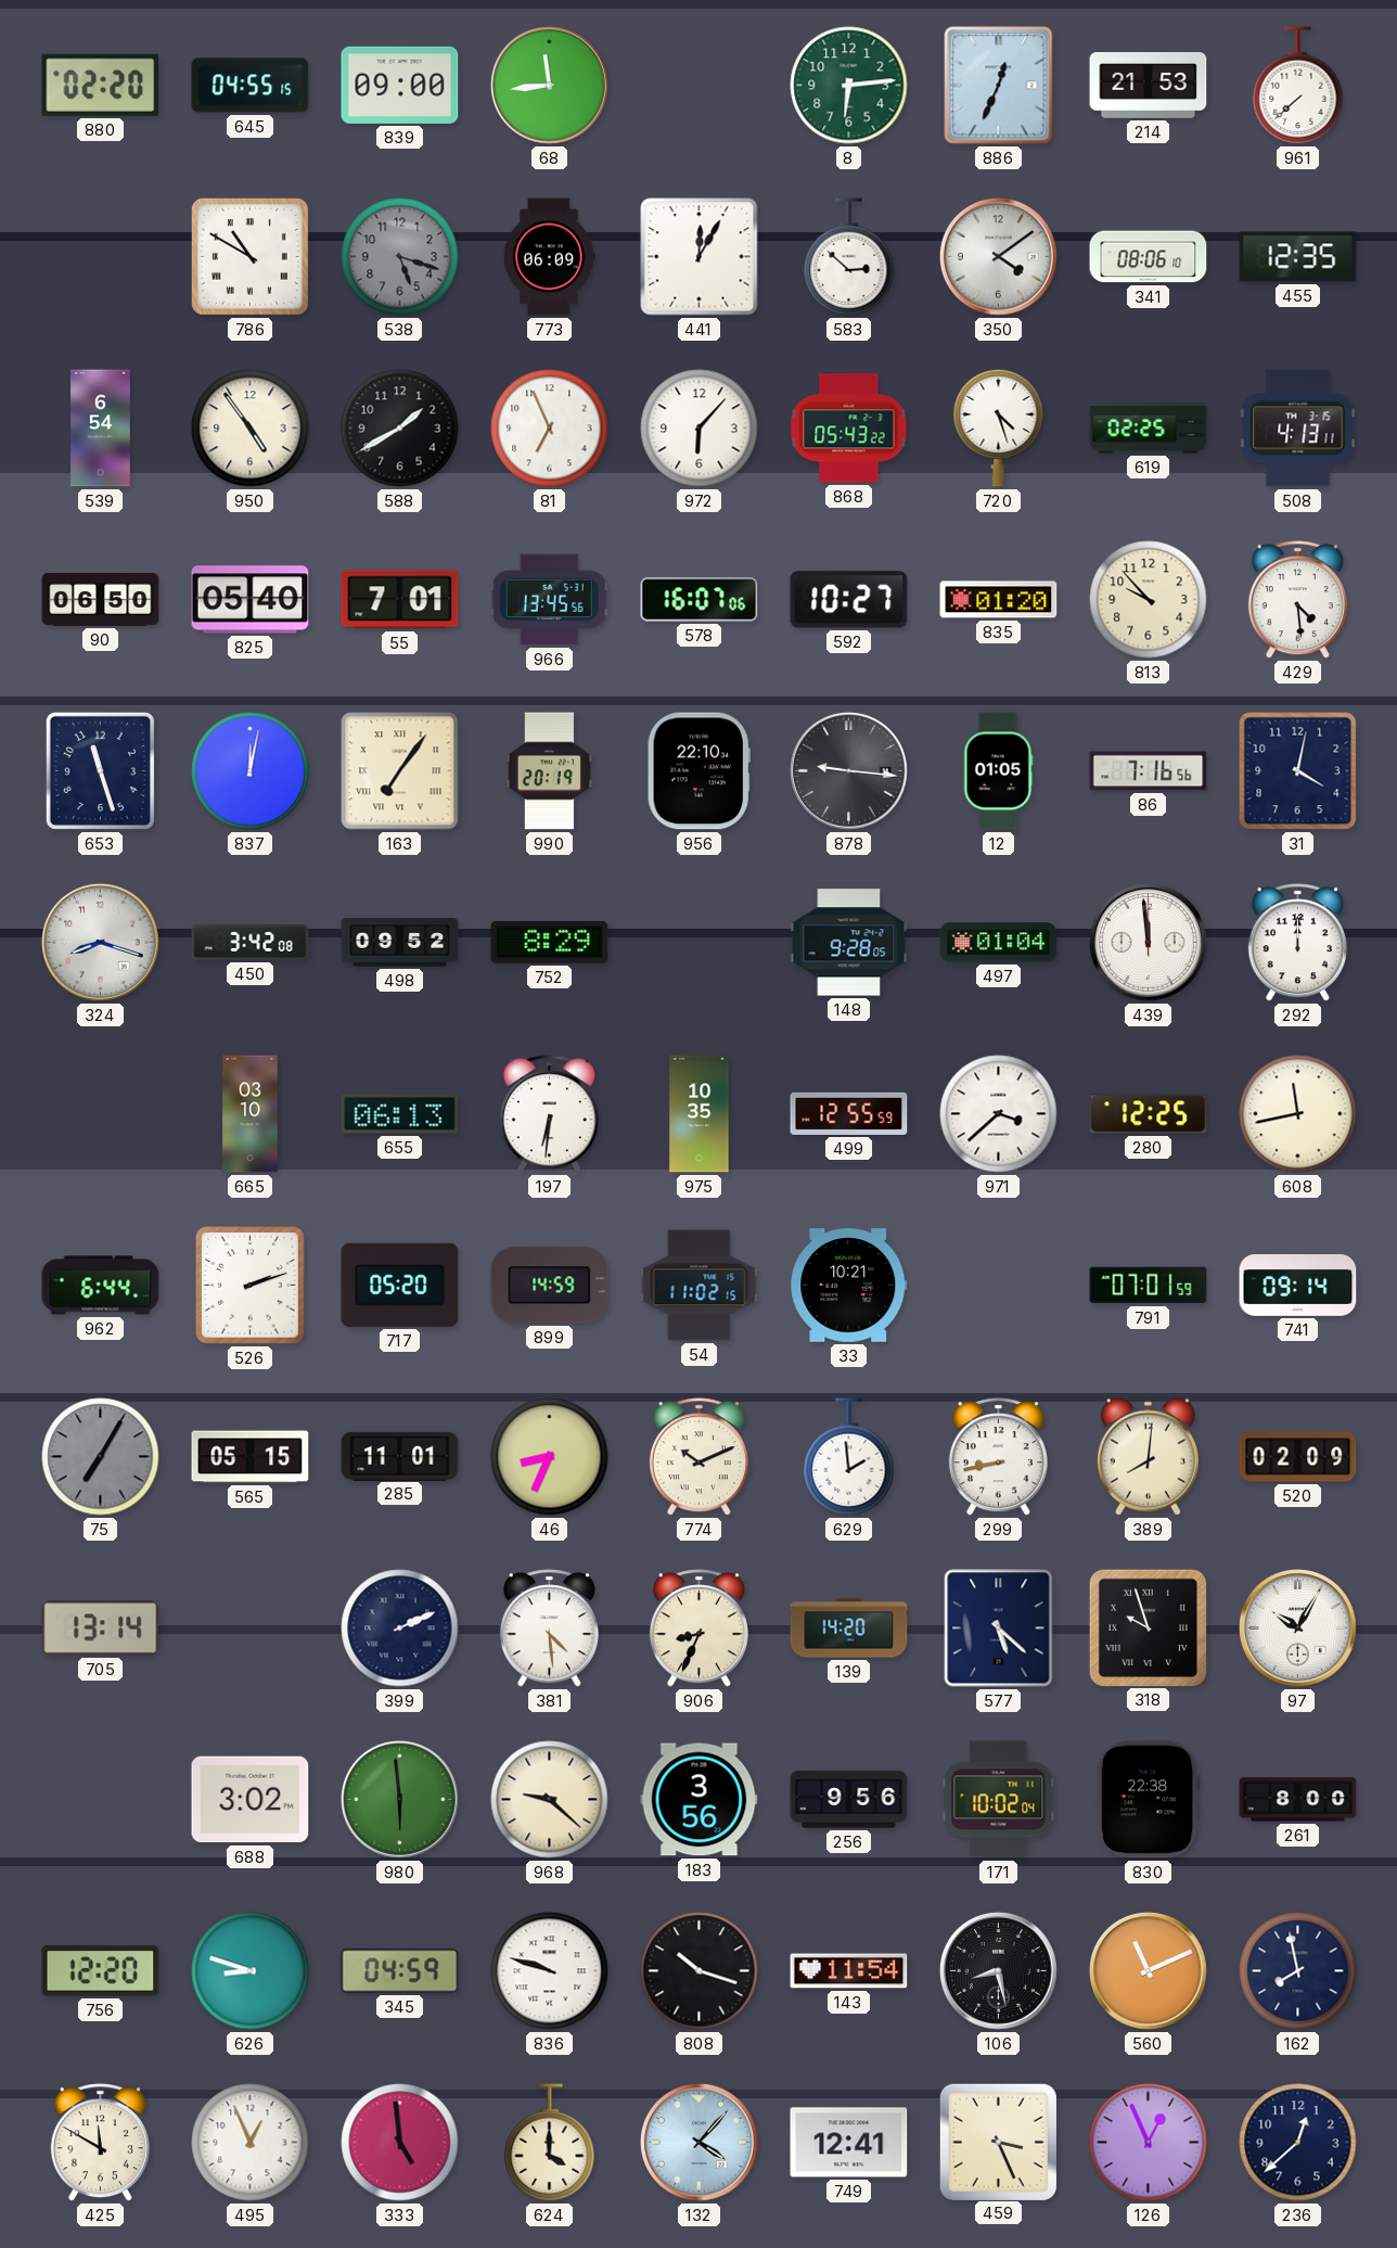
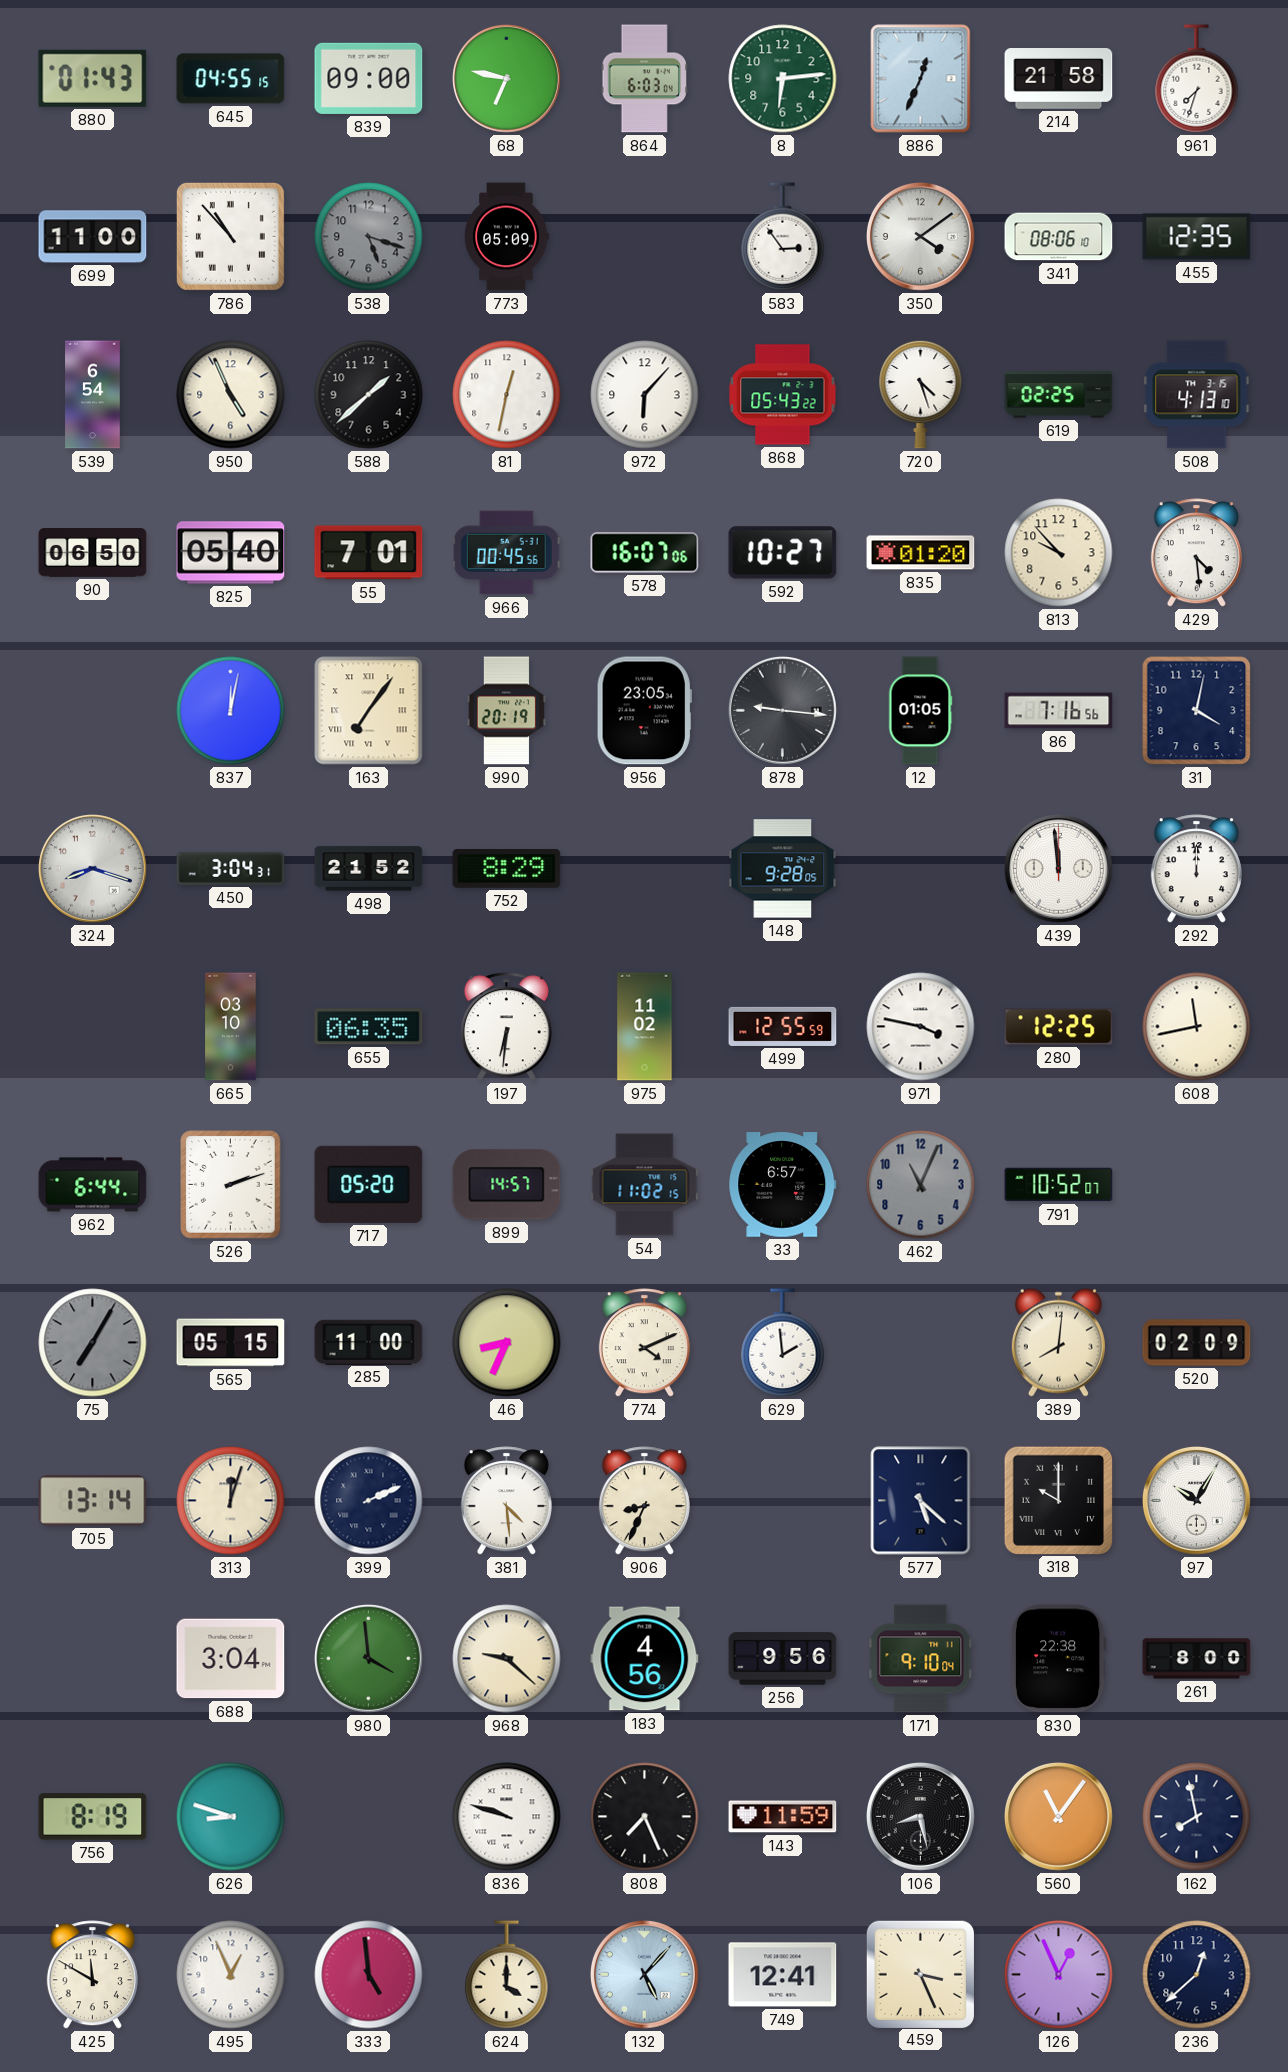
880: 02:20 -> 01:43
68: 11:44 -> 6:47
864: none -> 6:03
214: 21:53 -> 21:58
961: 7:38 -> 7:33
699: none -> 11:00
786: 10:50 -> 10:53
773: 06:09 -> 05:09
441: 12:05 -> none
583: 2:52 -> 2:54
950: 4:54 -> 4:56
588: 1:40 -> 1:38
81: 6:56 -> 12:32
508: 4:13:11 -> 4:13:10
966: 13:45 -> 00:45
653: 11:27 -> none
956: 22:10 -> 23:05
450: 3:42 -> 3:04
498: 09:52 -> 21:52
497: 01:04 -> none
655: 06:13 -> 06:35
975: 10:35 -> 11:02
971: 3:38 -> 3:47
899: 14:59 -> 14:57
33: 10:21 -> 6:57
462: none -> 11:04
791: 07:01 -> 10:52
741: 09:14 -> none
285: 11:01 -> 11:00
774: 10:11 -> 4:11
299: 8:43 -> none
313: none -> 12:03
139: 14:20 -> none
318: 9:57 -> 10:00
688: 3:02 -> 3:04
980: 5:59 -> 3:59
183: 3:56 -> 4:56
171: 10:02 -> 9:10
756: 12:20 -> 8:19
345: 04:59 -> none
808: 10:18 -> 7:26
143: 11:54 -> 11:59
560: 11:11 -> 11:06
132: 4:07 -> 5:07
